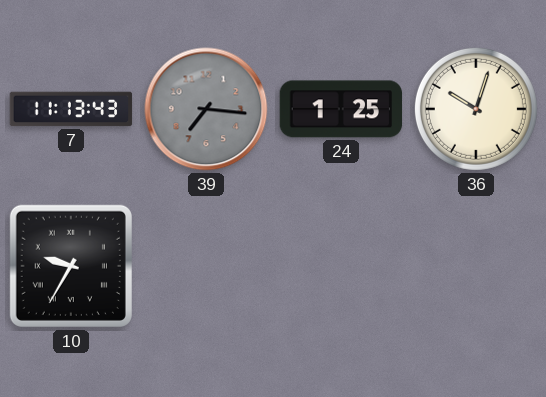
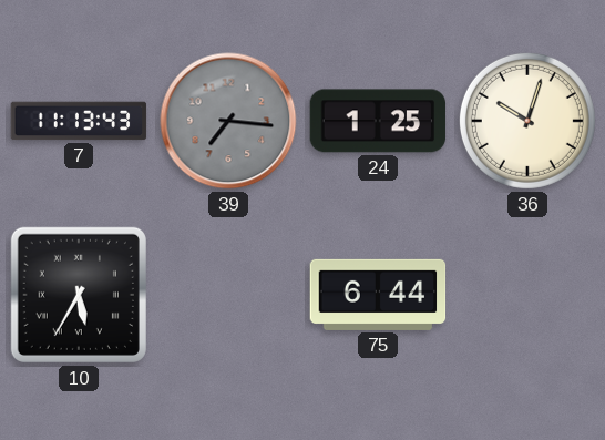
10: 9:35 -> 5:35
75: none -> 6:44
